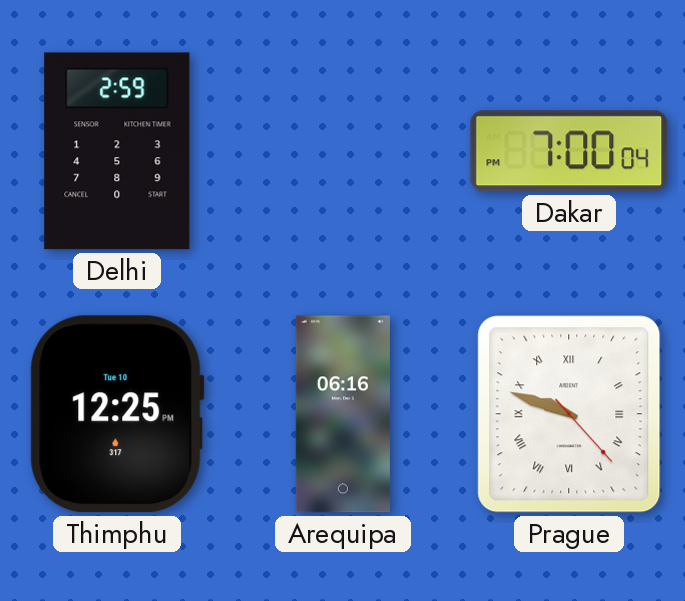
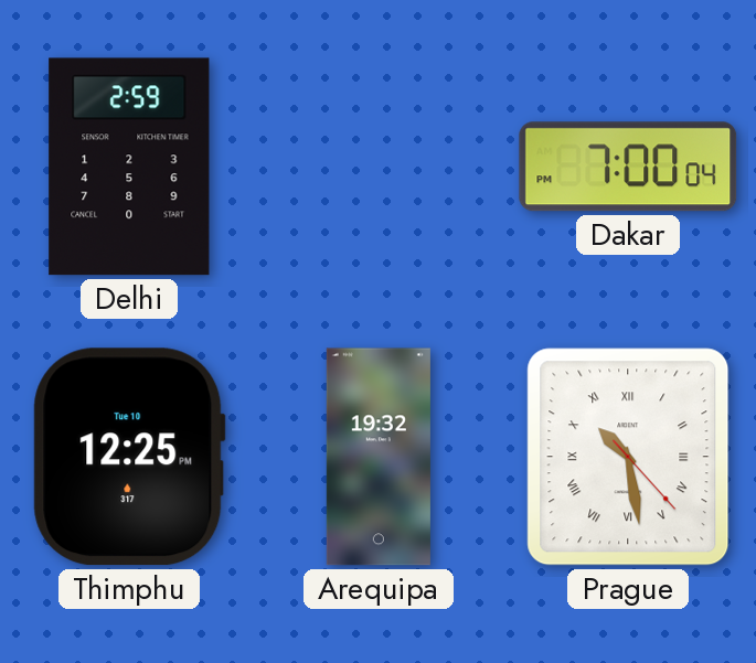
Arequipa: 06:16 -> 19:32
Prague: 9:48 -> 10:28
